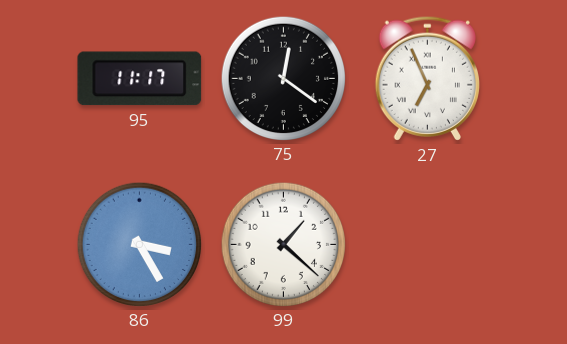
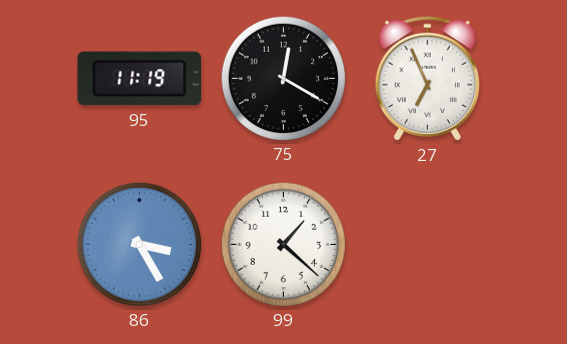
95: 11:17 -> 11:19
75: 12:21 -> 12:20
